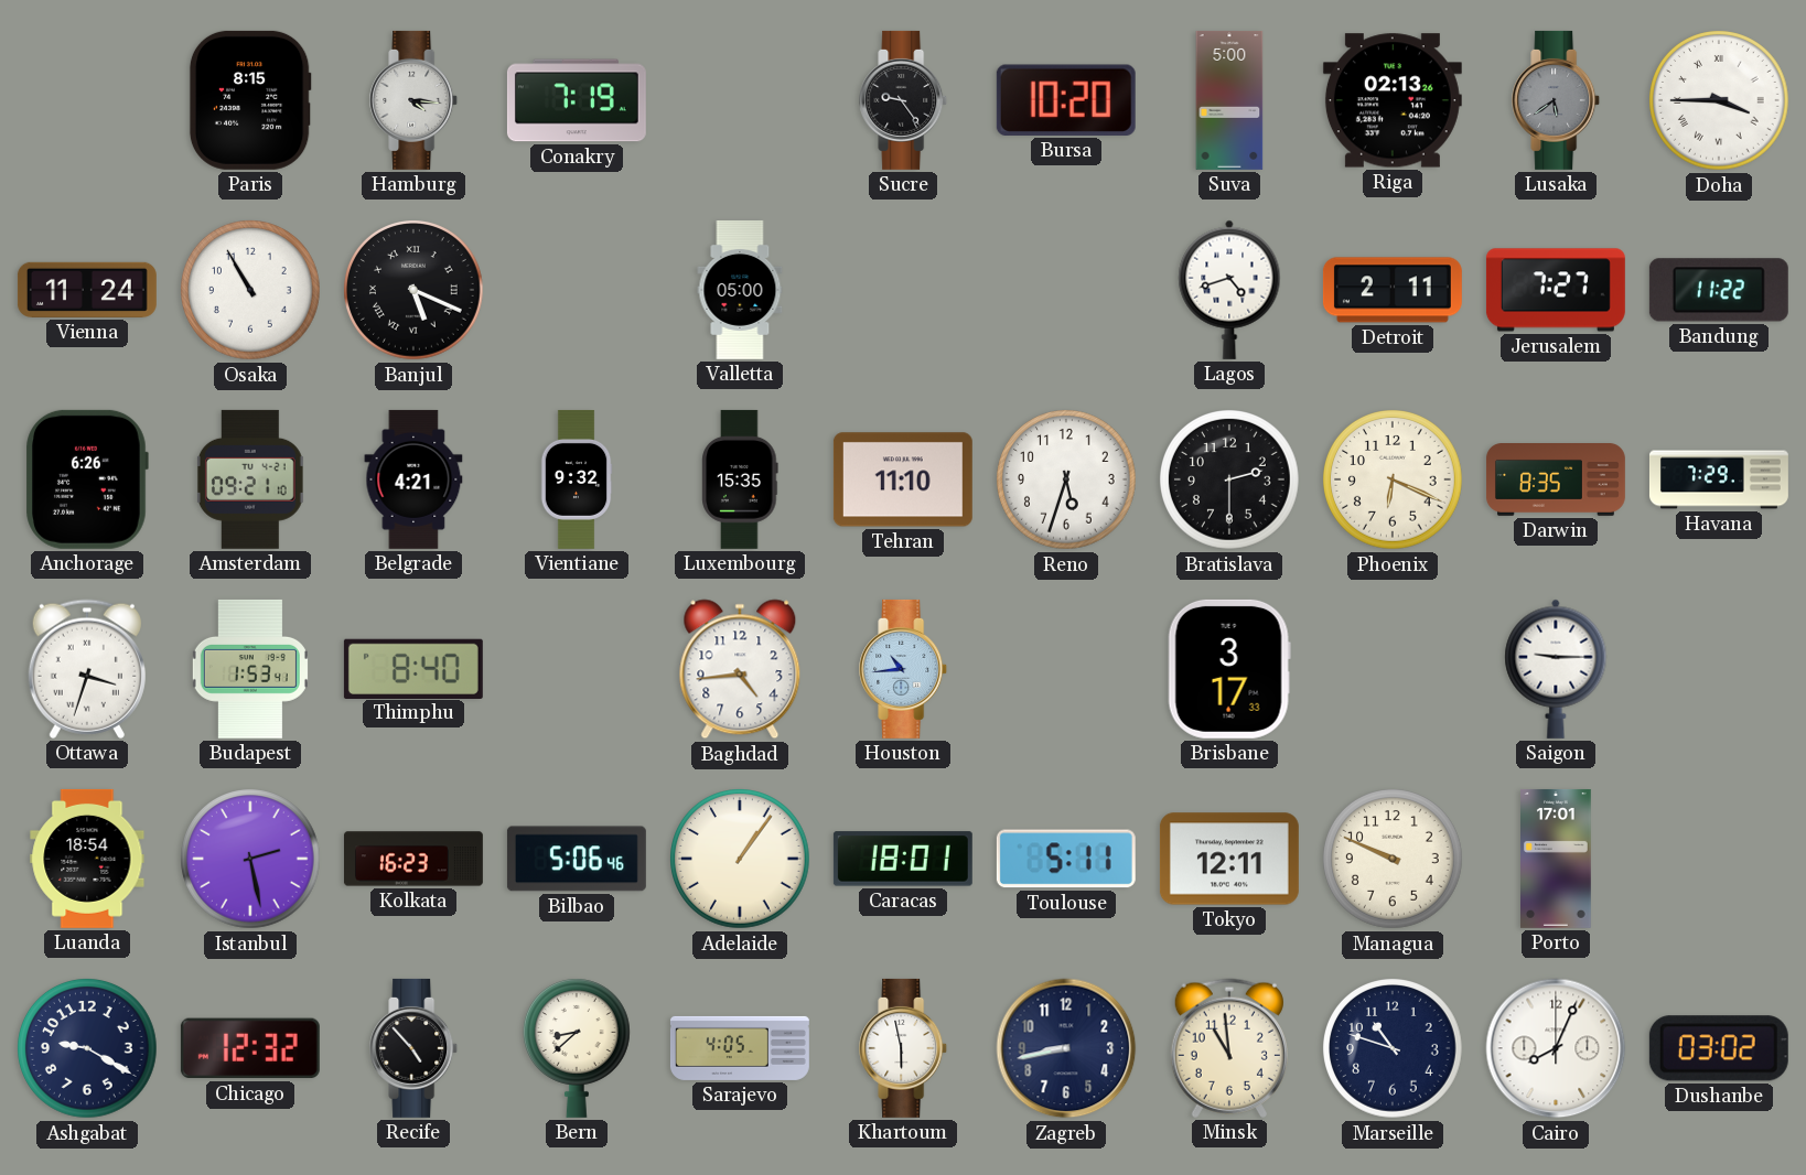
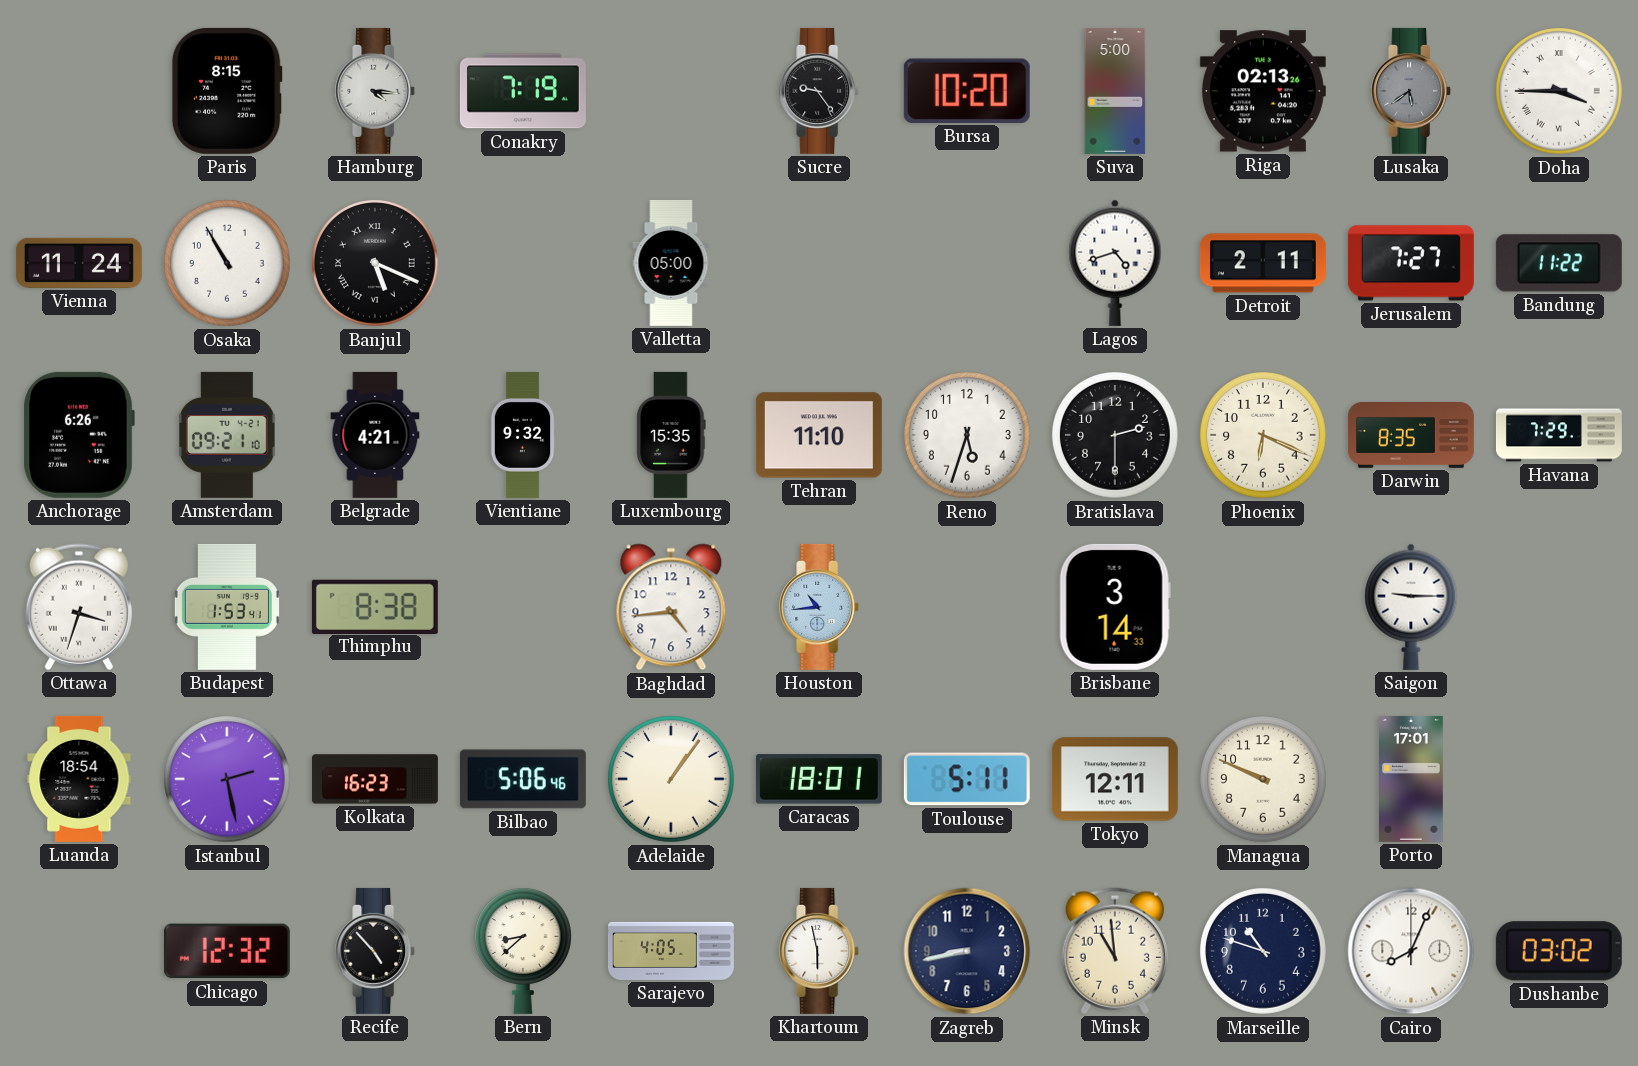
Thimphu: 8:40 -> 8:38
Brisbane: 3:17 -> 3:14
Ashgabat: 9:20 -> none
